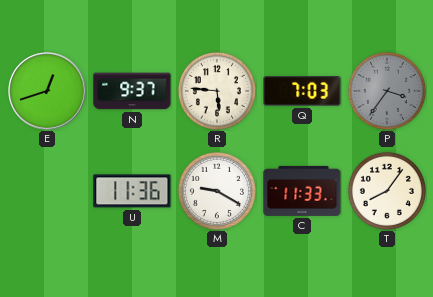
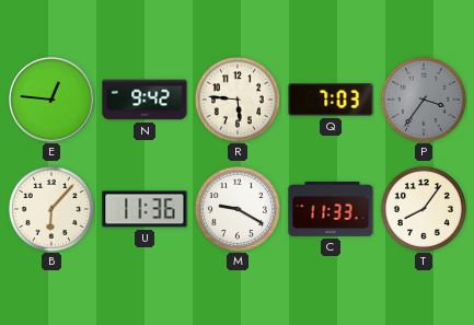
E: 12:42 -> 12:46
N: 9:37 -> 9:42
B: none -> 6:07
